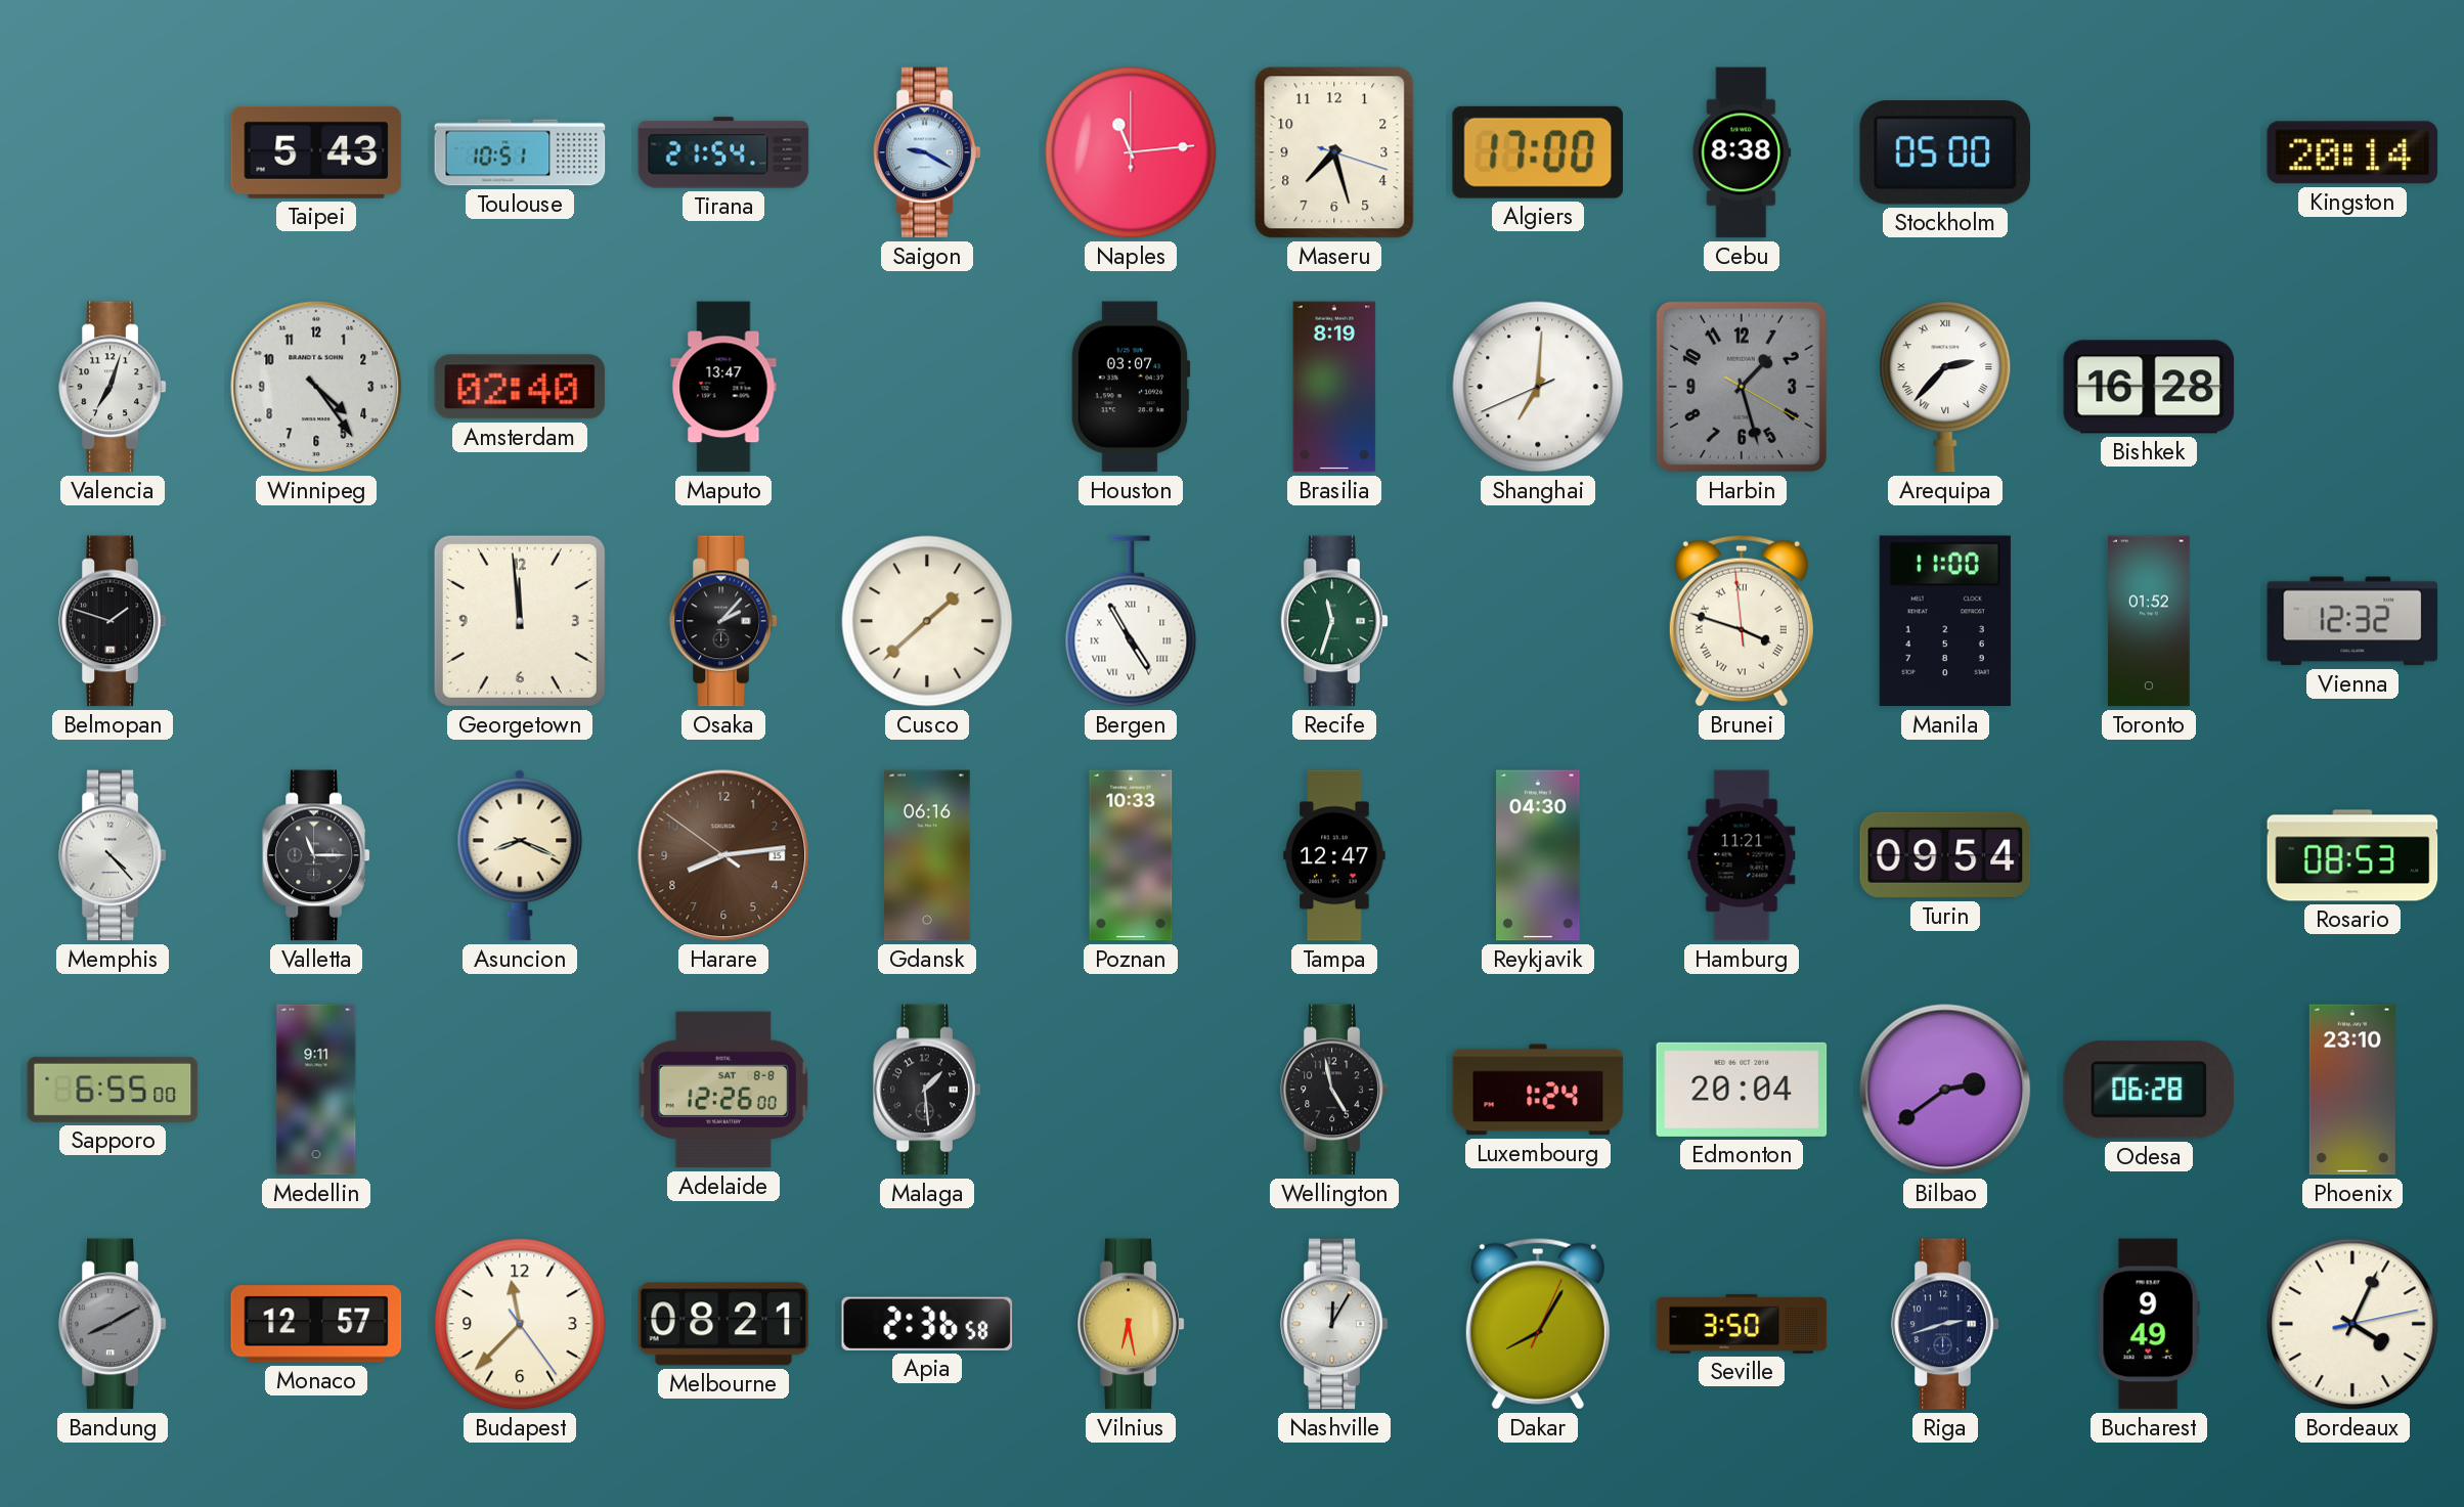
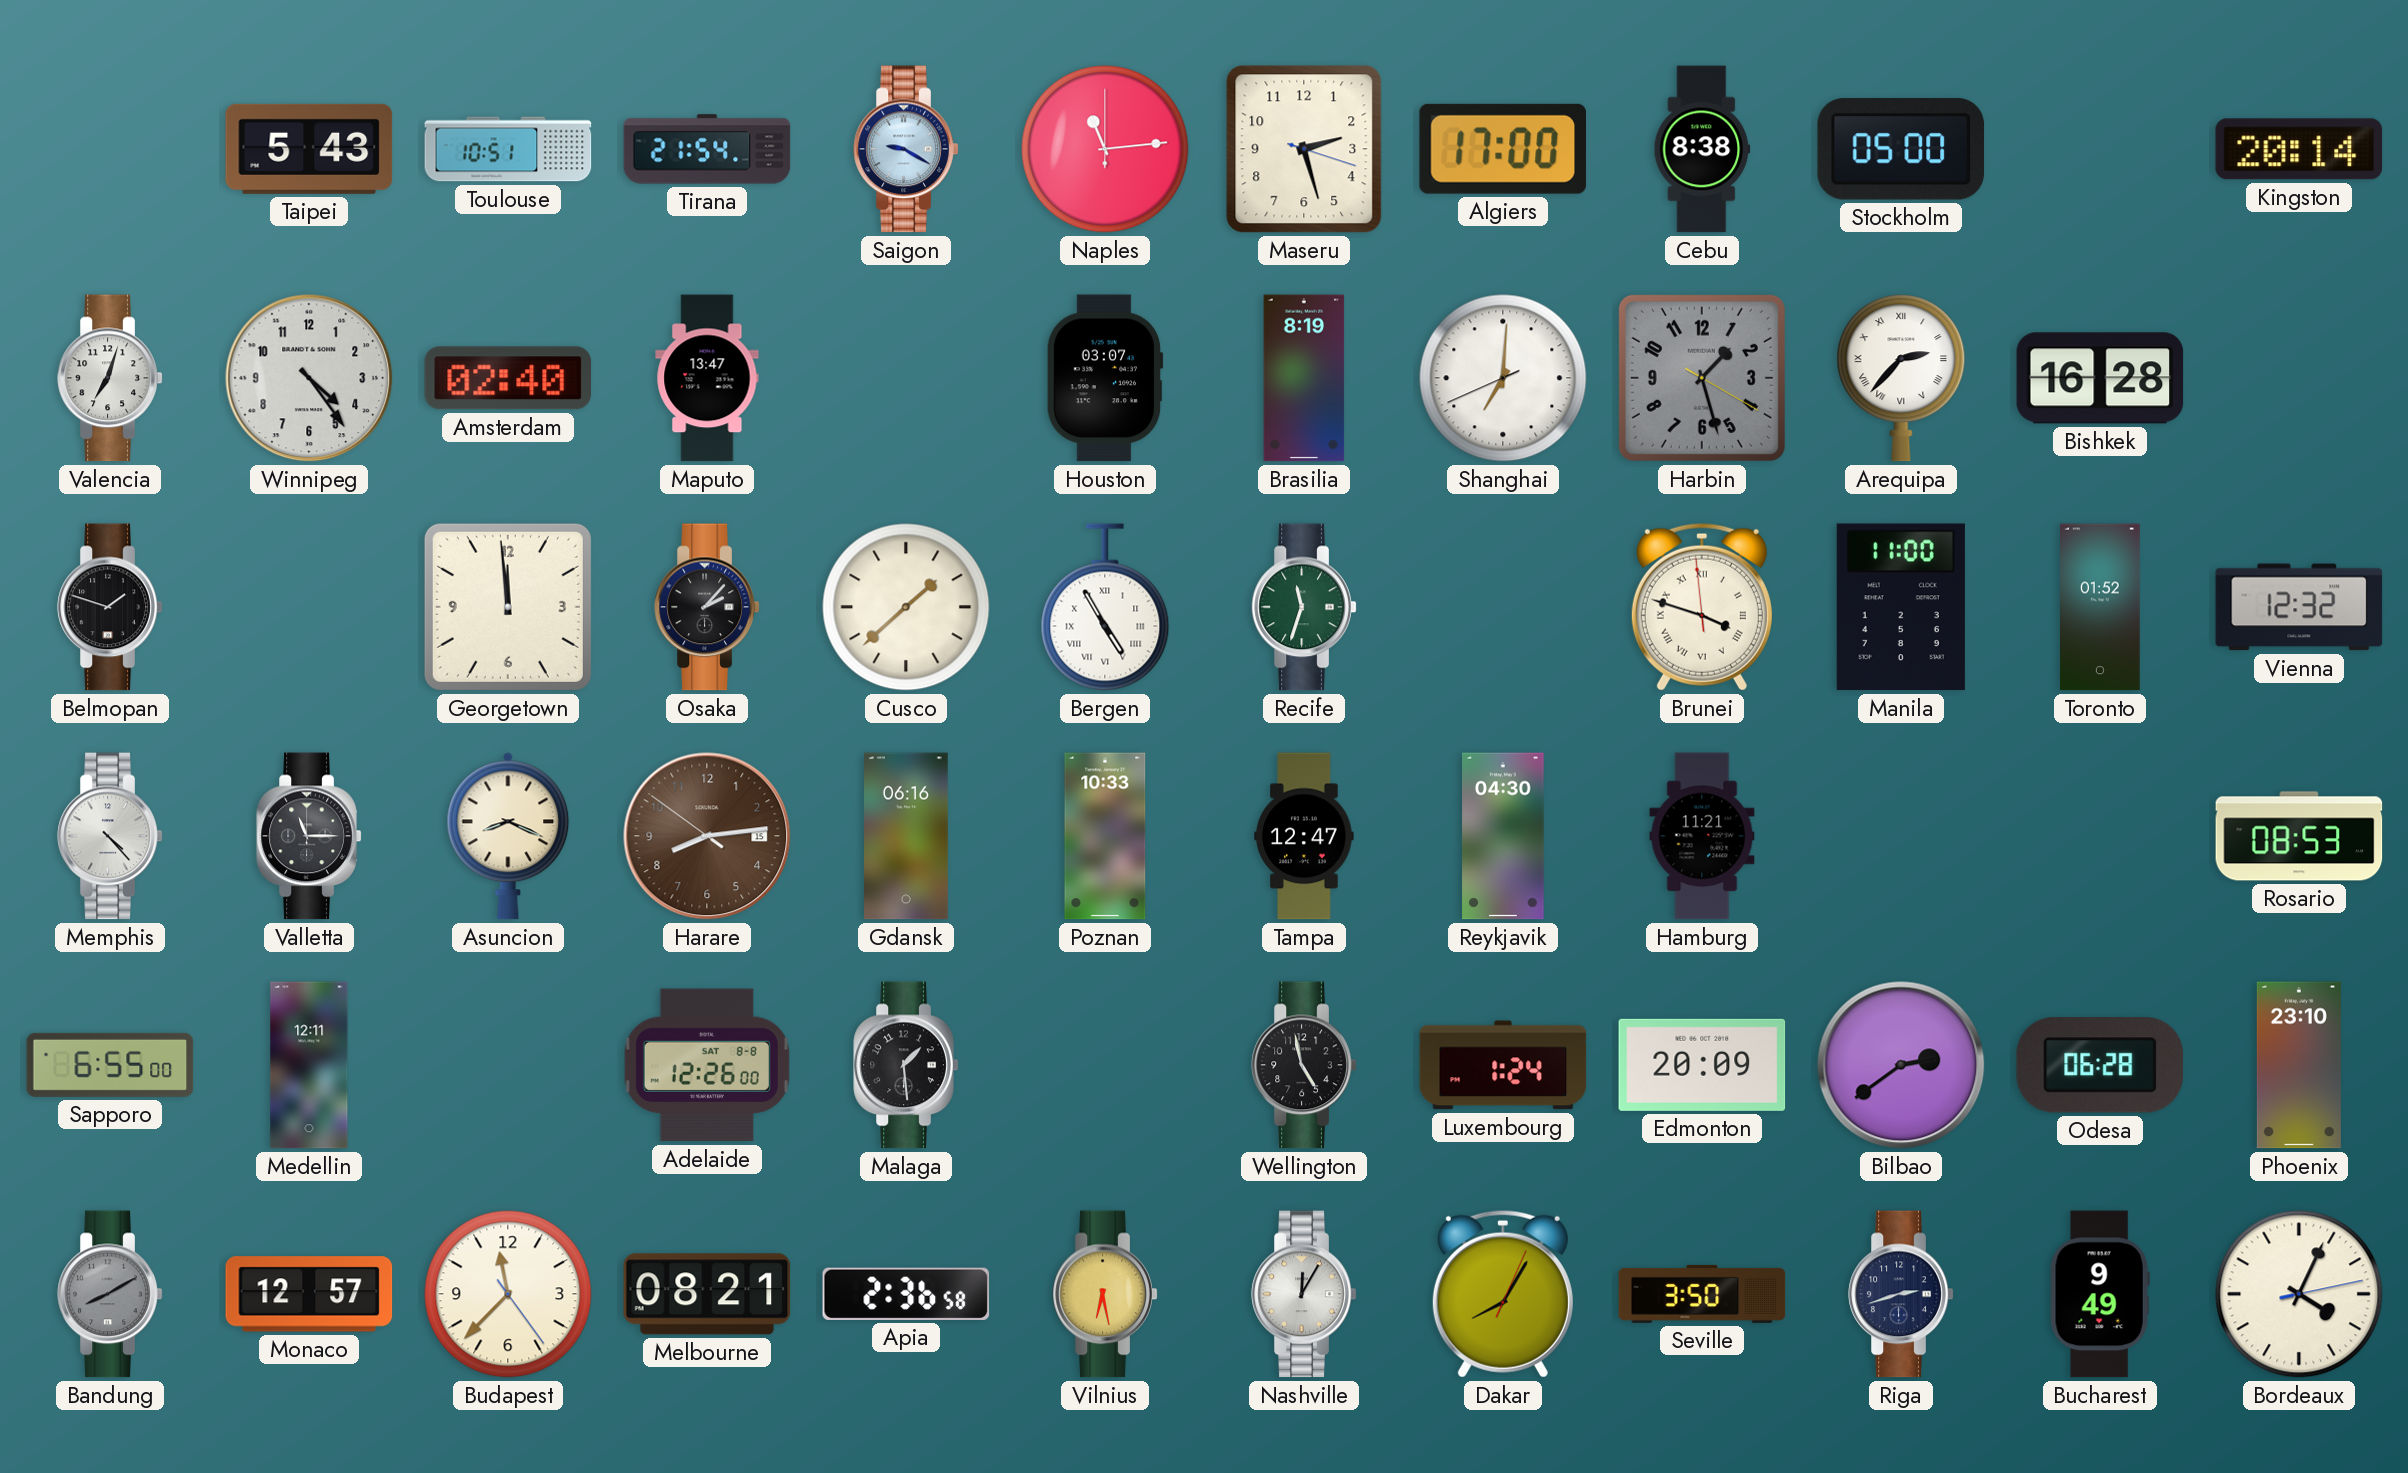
Maseru: 7:27 -> 2:27
Turin: 09:54 -> none
Medellin: 9:11 -> 12:11
Edmonton: 20:04 -> 20:09
